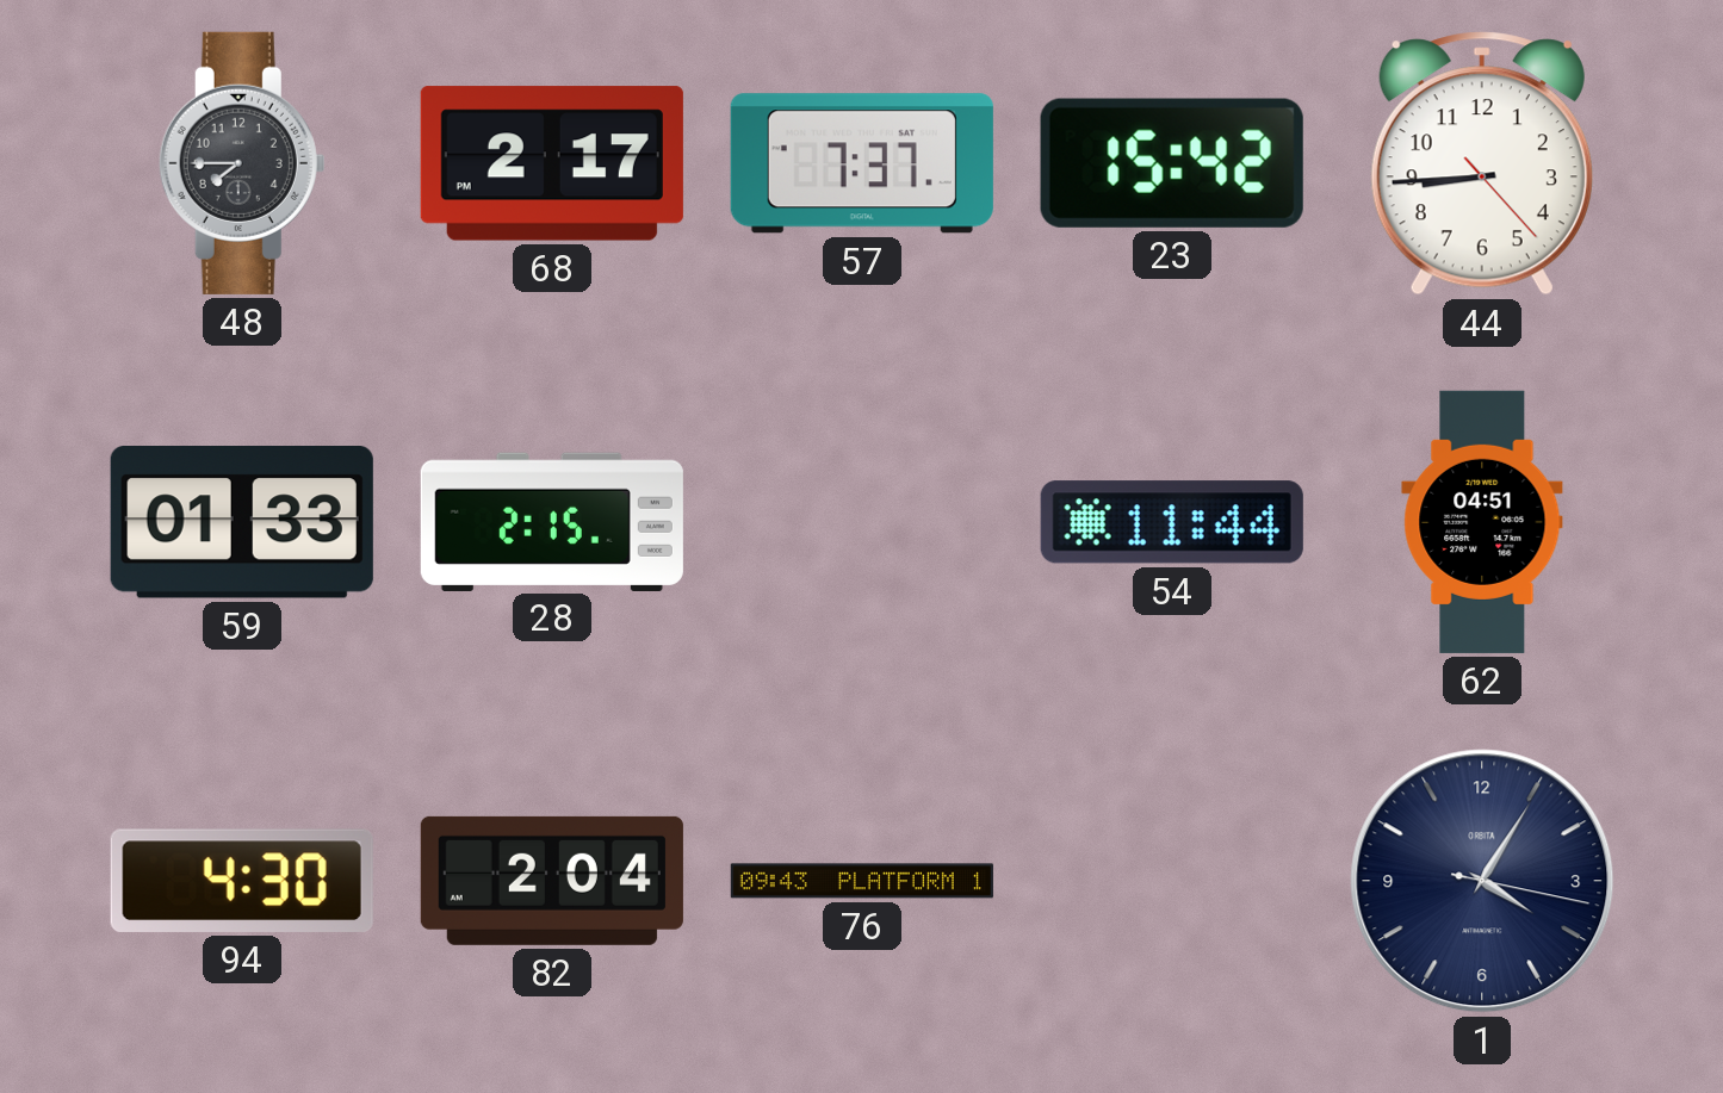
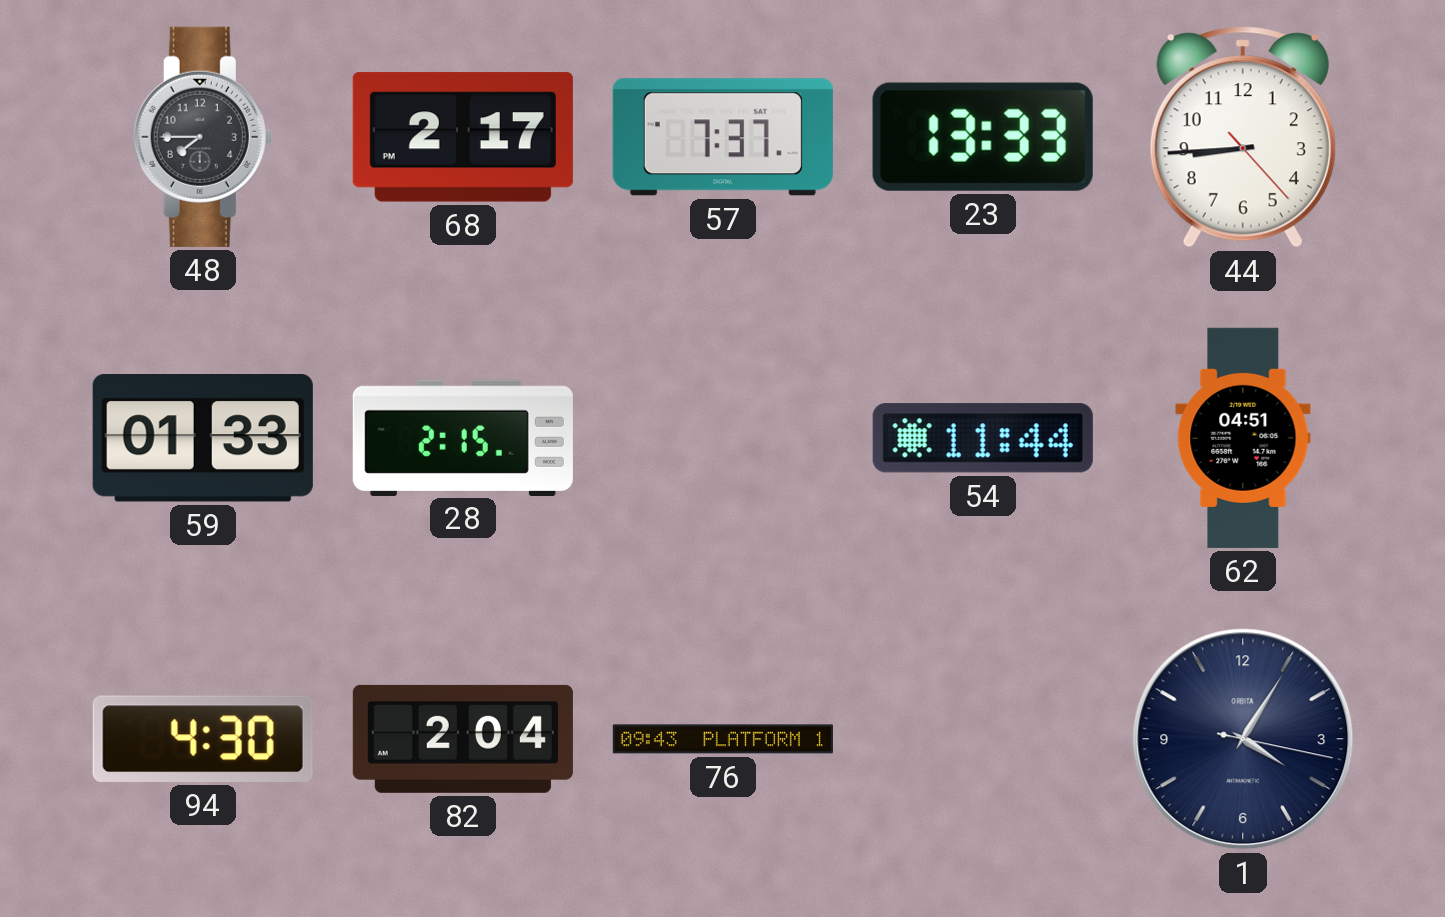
23: 15:42 -> 13:33
